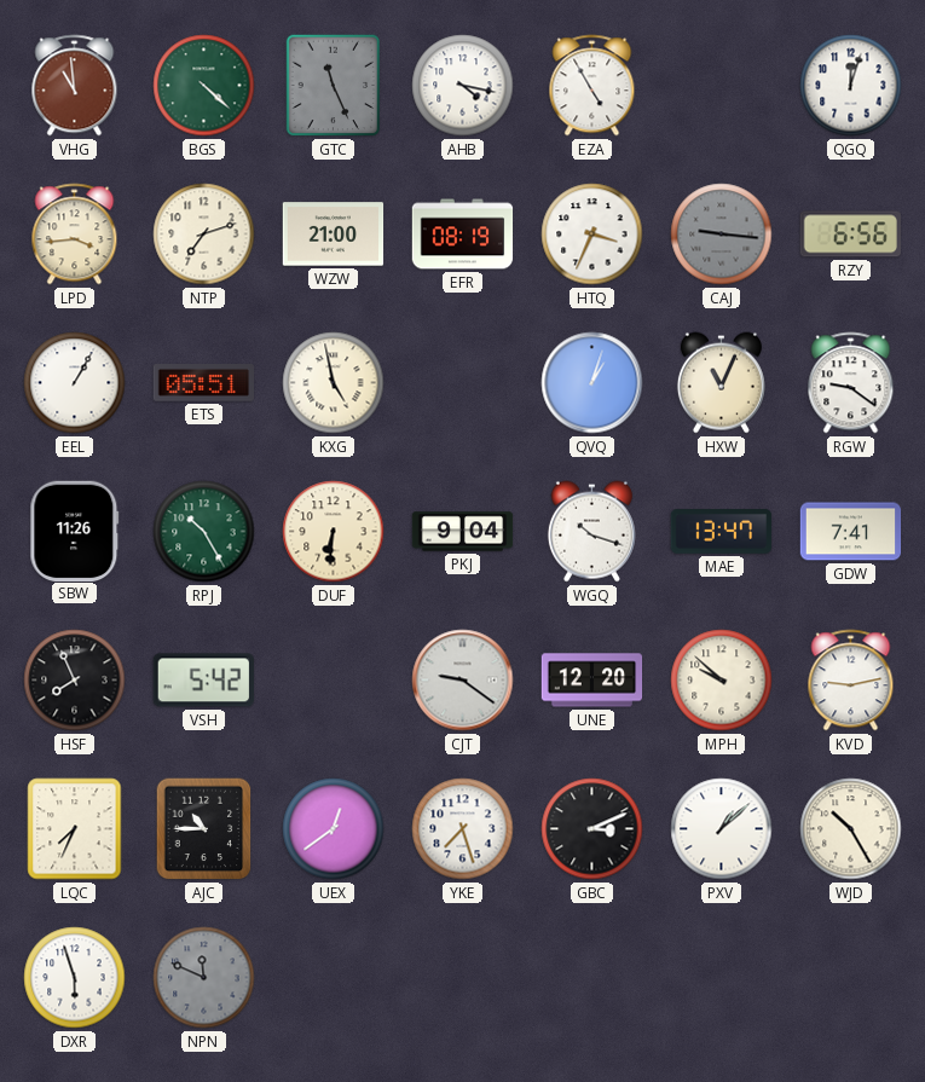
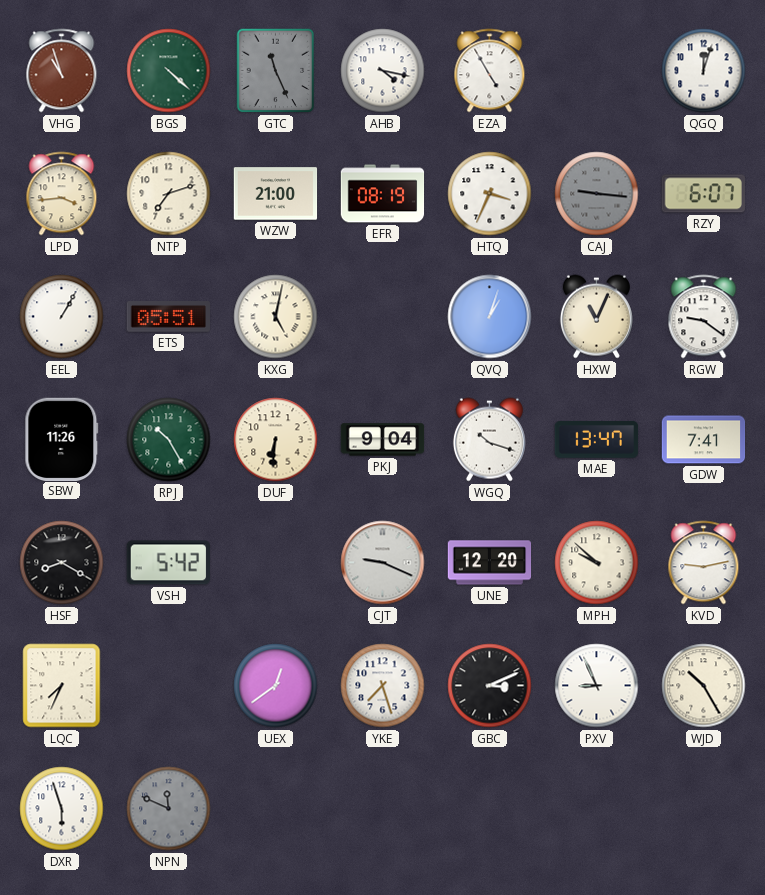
VHG: 10:59 -> 10:57
RZY: 6:56 -> 6:07
KXG: 4:58 -> 5:02
HSF: 7:56 -> 8:20
CJT: 9:21 -> 9:19
AJC: 10:45 -> none
PXV: 1:08 -> 8:56
